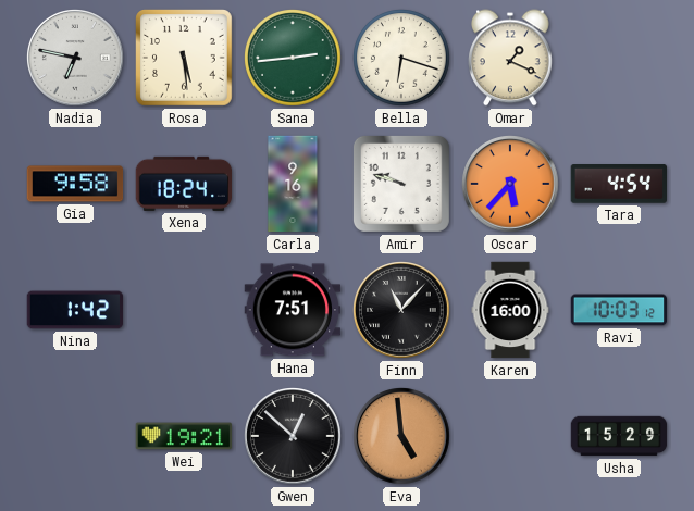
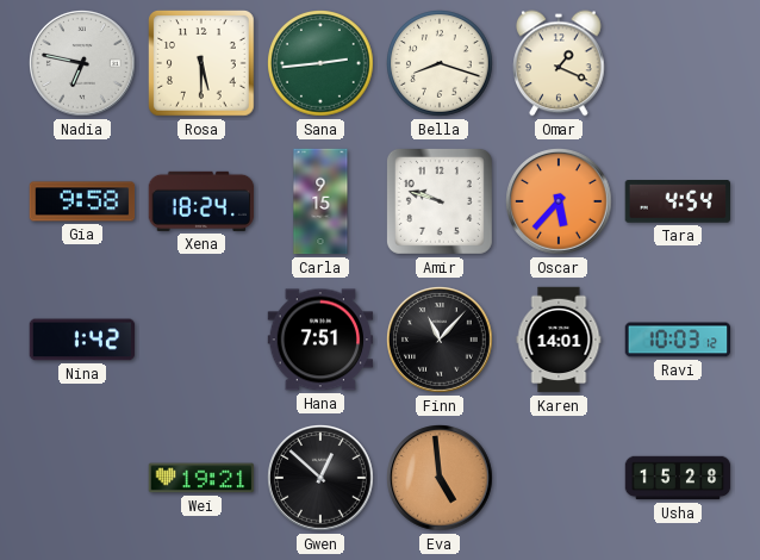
Rosa: 5:29 -> 5:30
Bella: 6:18 -> 8:18
Carla: 9:16 -> 9:15
Karen: 16:00 -> 14:01
Usha: 15:29 -> 15:28
